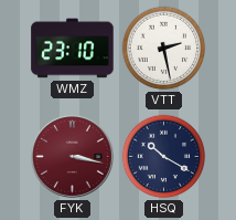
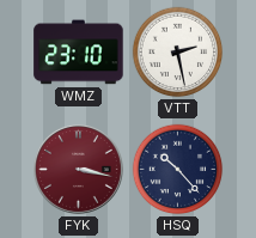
HSQ: 10:20 -> 10:23
